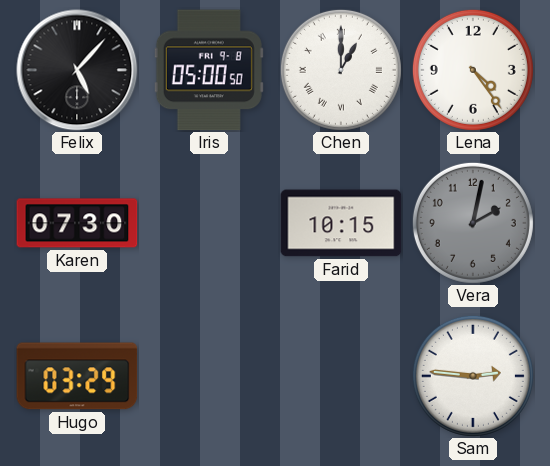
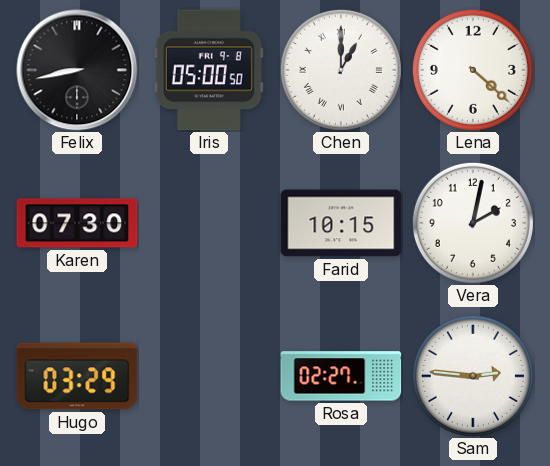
Felix: 5:07 -> 8:43
Lena: 4:24 -> 4:22
Vera dial: grey -> white
Rosa: none -> 02:27
